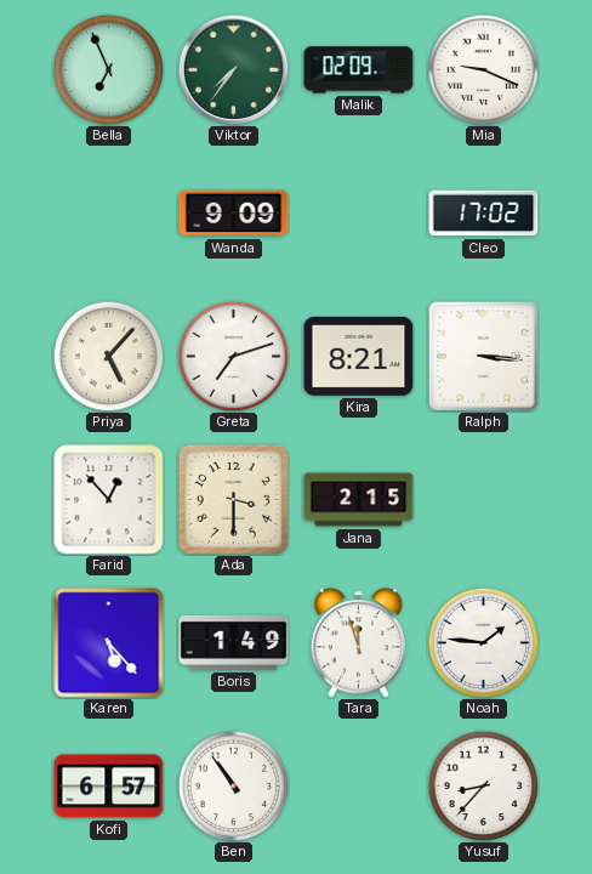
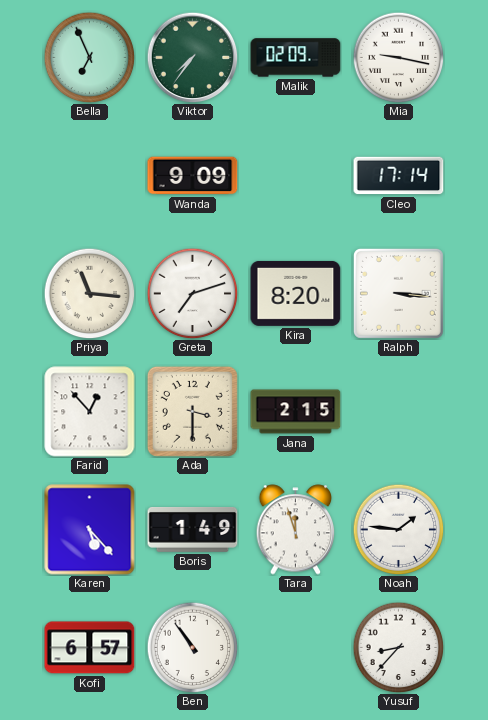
Mia: 9:19 -> 9:17
Cleo: 17:02 -> 17:14
Priya: 5:07 -> 11:16
Kira: 8:21 -> 8:20
